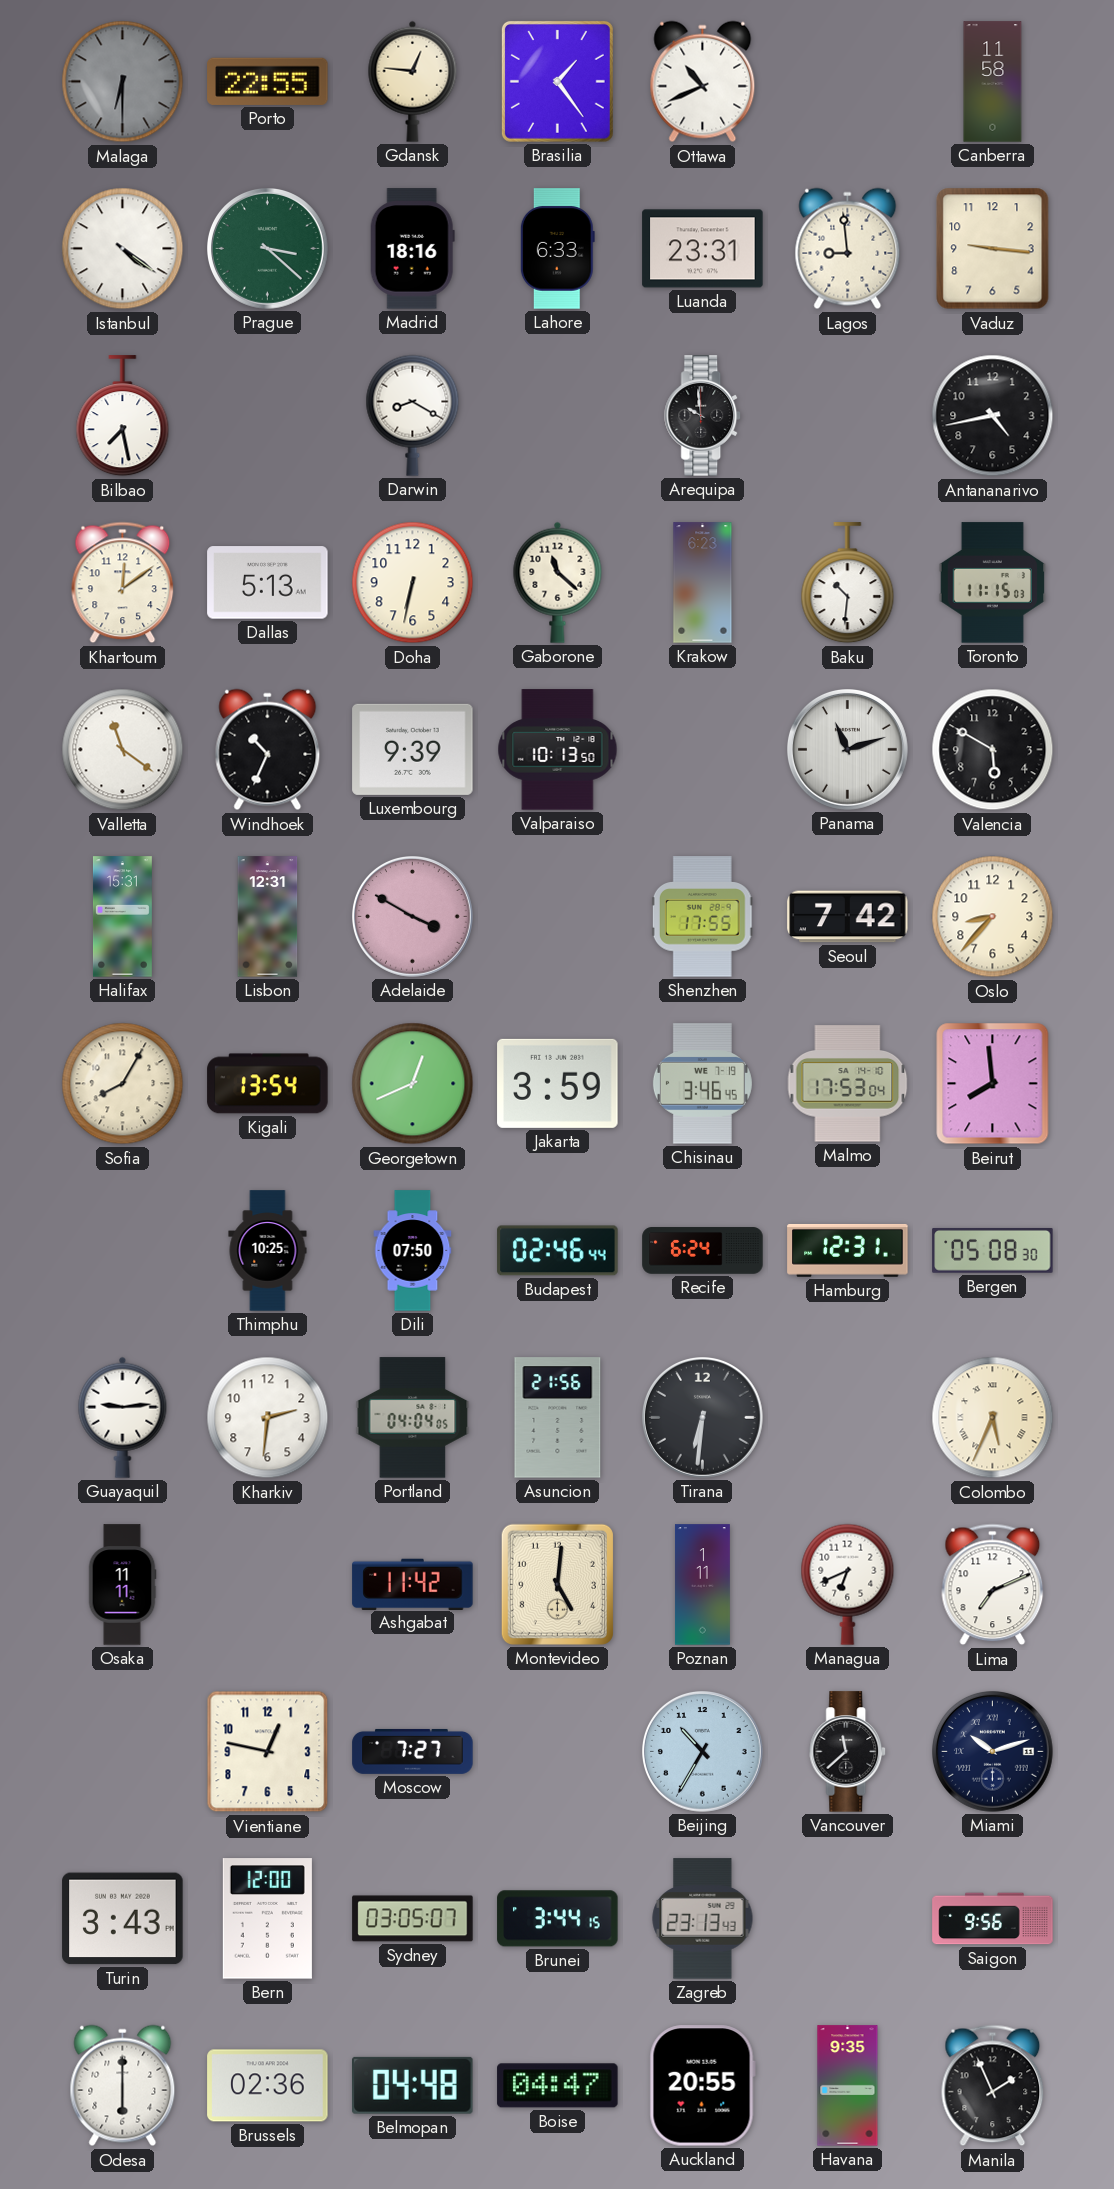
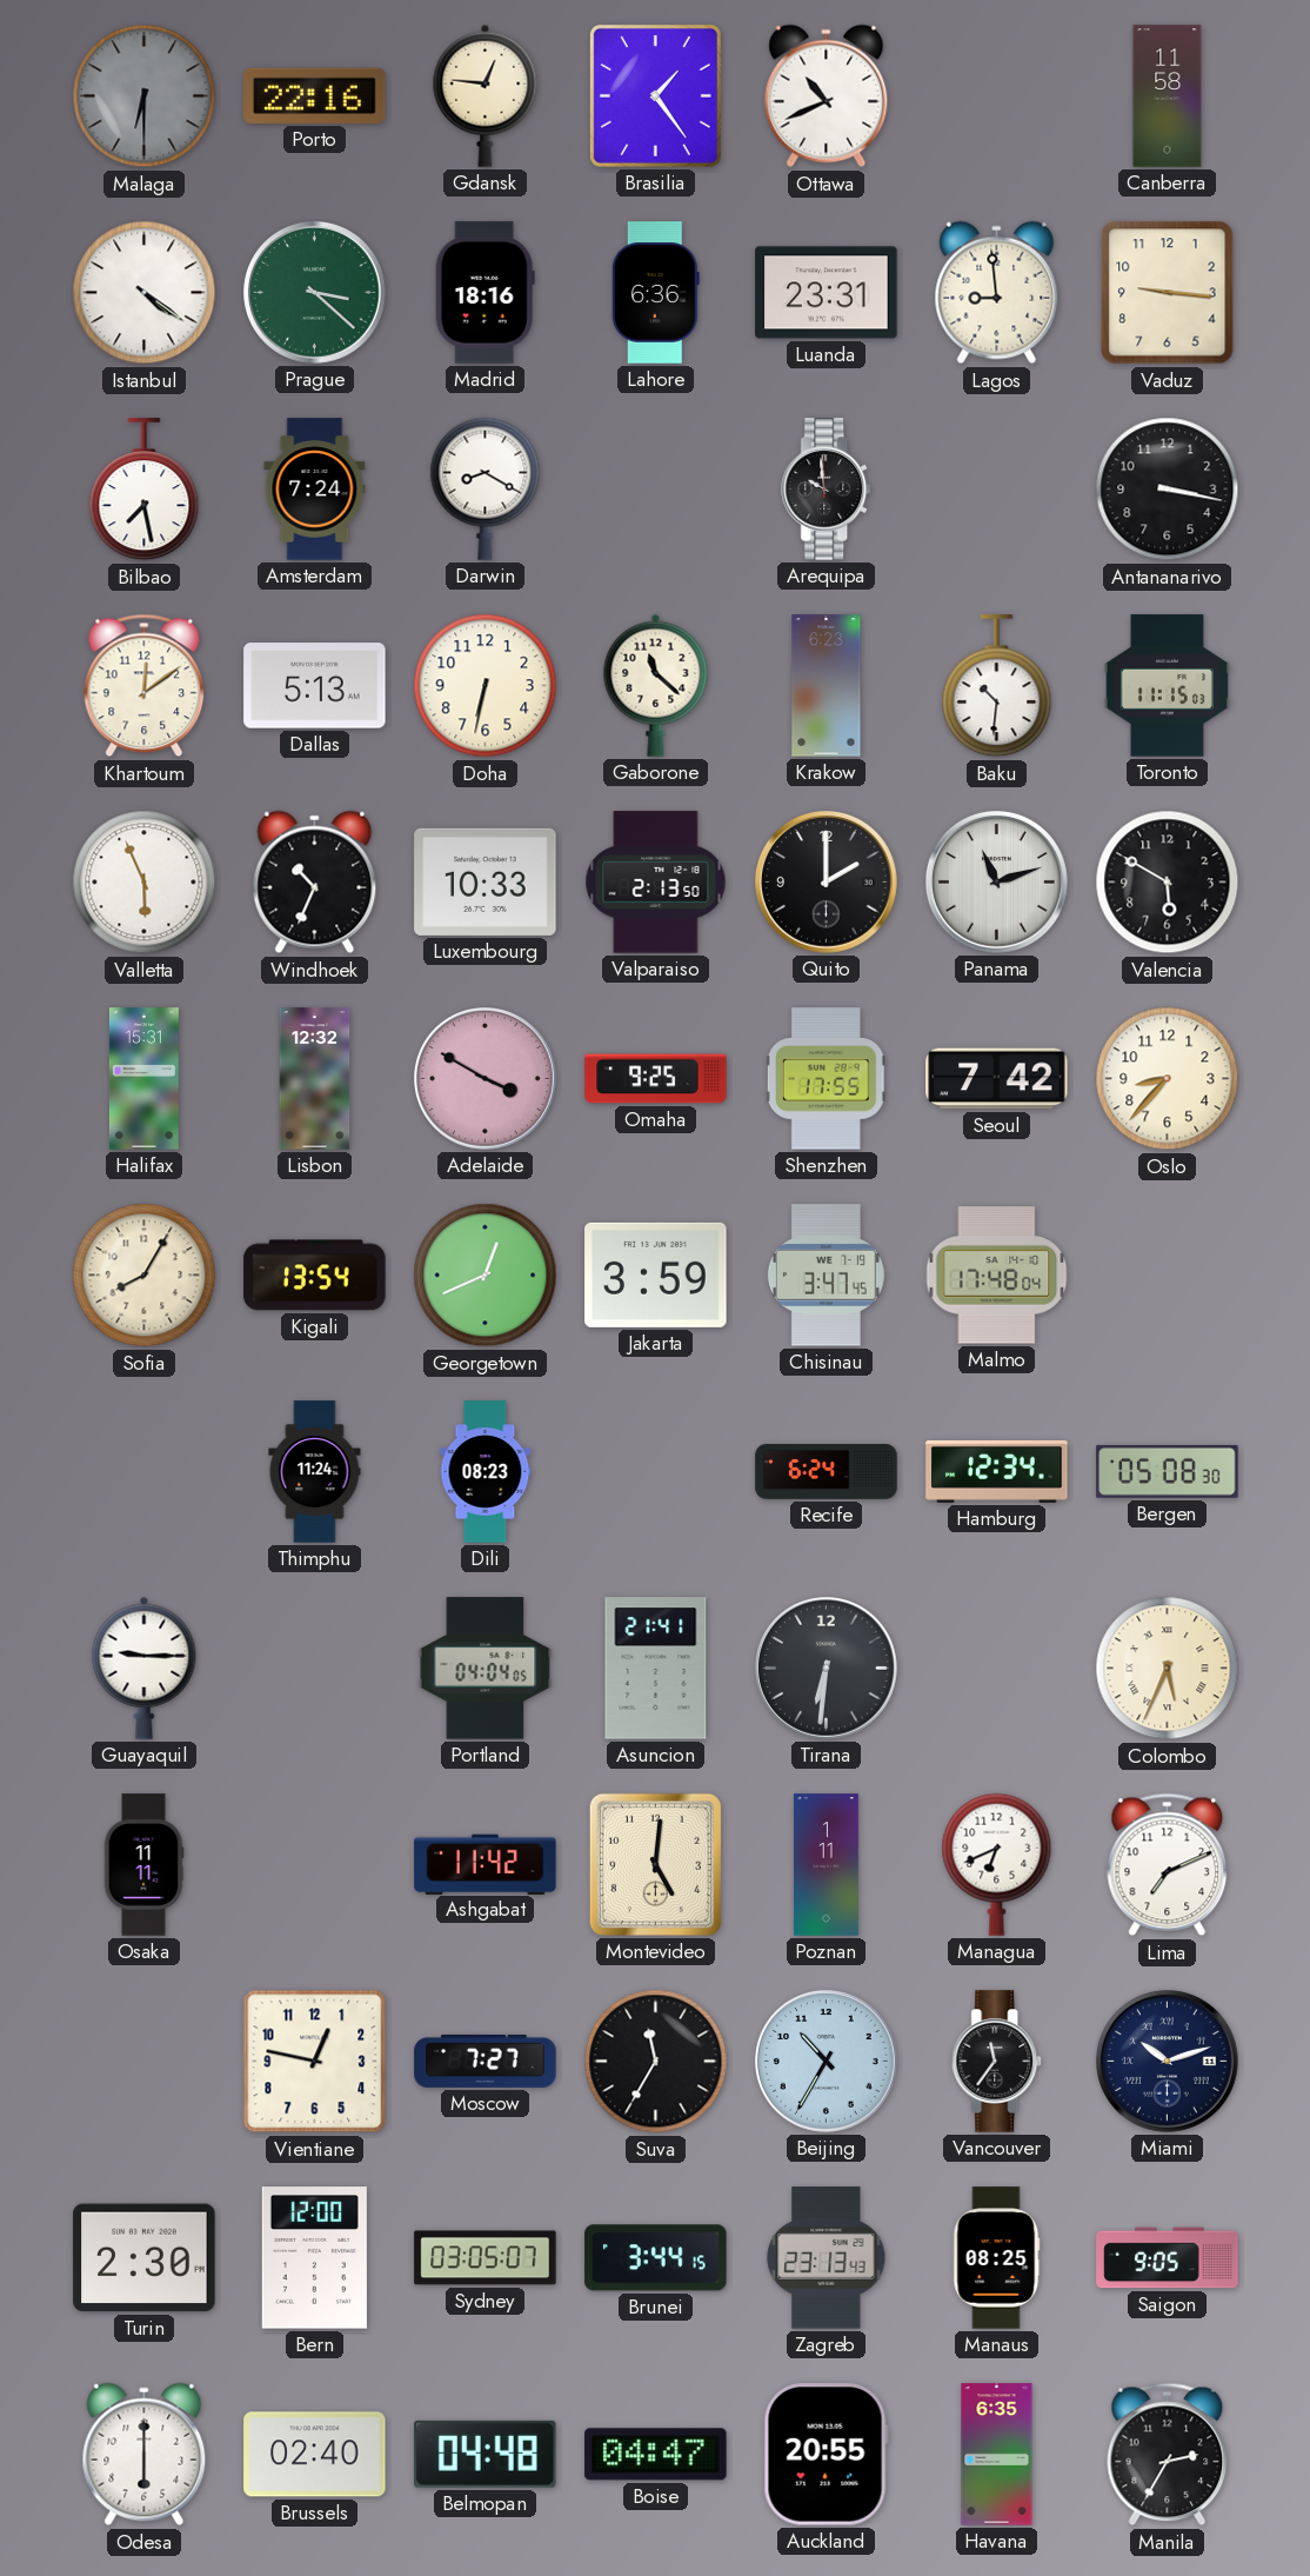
Porto: 22:55 -> 22:16
Lahore: 6:33 -> 6:36
Amsterdam: none -> 7:24
Antananarivo: 4:43 -> 3:17
Valletta: 11:21 -> 5:56
Luxembourg: 9:39 -> 10:33
Valparaiso: 10:13 -> 2:13
Quito: none -> 2:00
Lisbon: 12:31 -> 12:32
Omaha: none -> 9:25
Chisinau: 3:46 -> 3:47
Malmo: 17:53 -> 17:48
Beirut: 7:59 -> none
Thimphu: 10:25 -> 11:24
Dili: 07:50 -> 08:23
Budapest: 02:46 -> none
Hamburg: 12:31 -> 12:34
Guayaquil: 9:14 -> 9:15
Kharkiv: 2:31 -> none
Asuncion: 21:56 -> 21:41
Suva: none -> 11:35
Vancouver: 11:38 -> 11:36
Turin: 3:43 -> 2:30
Manaus: none -> 08:25
Saigon: 9:56 -> 9:05
Brussels: 02:36 -> 02:40
Havana: 9:35 -> 6:35
Manila: 1:56 -> 2:35
